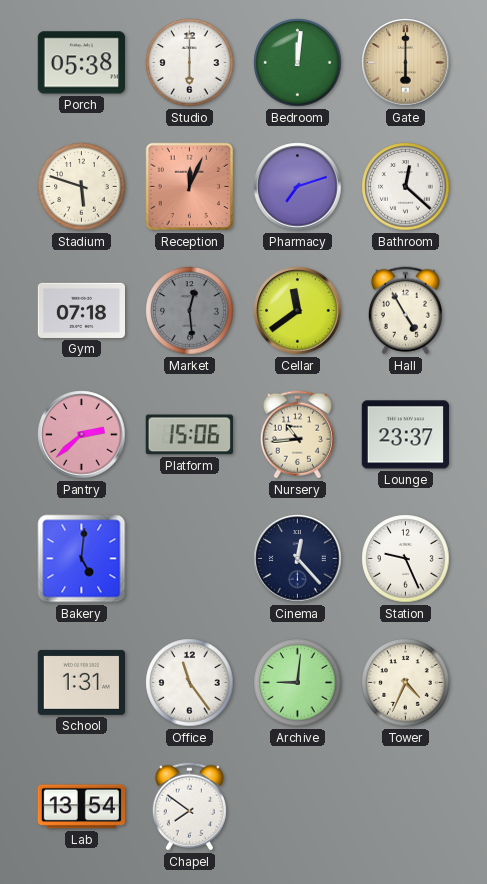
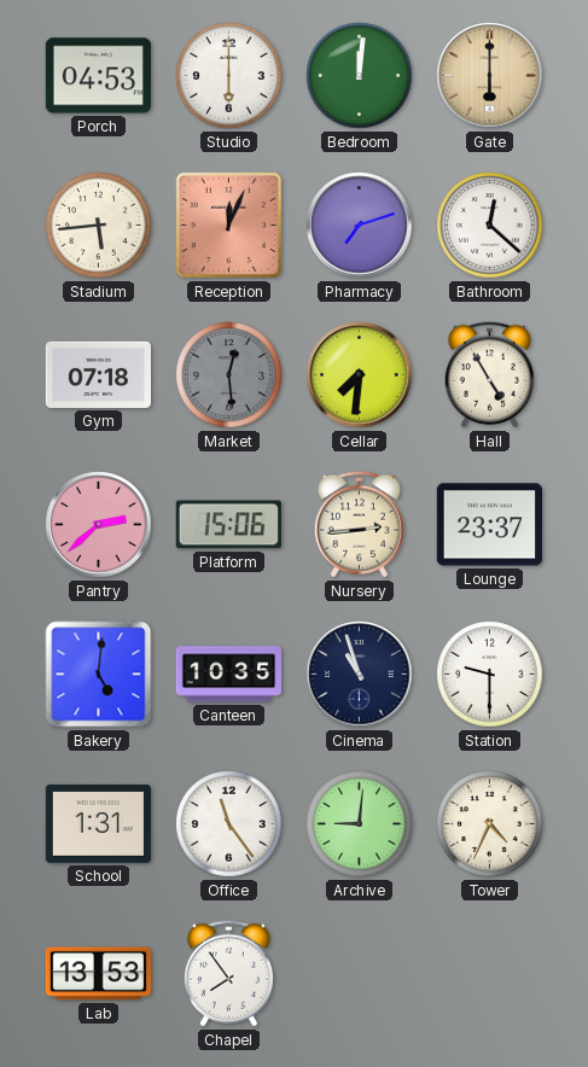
Porch: 05:38 -> 04:53
Stadium: 5:48 -> 5:44
Cellar: 11:39 -> 7:31
Nursery: 10:44 -> 2:44
Canteen: none -> 10:35
Cinema: 12:23 -> 10:57
Station: 9:26 -> 9:30
Lab: 13:54 -> 13:53
Chapel: 7:51 -> 7:54
